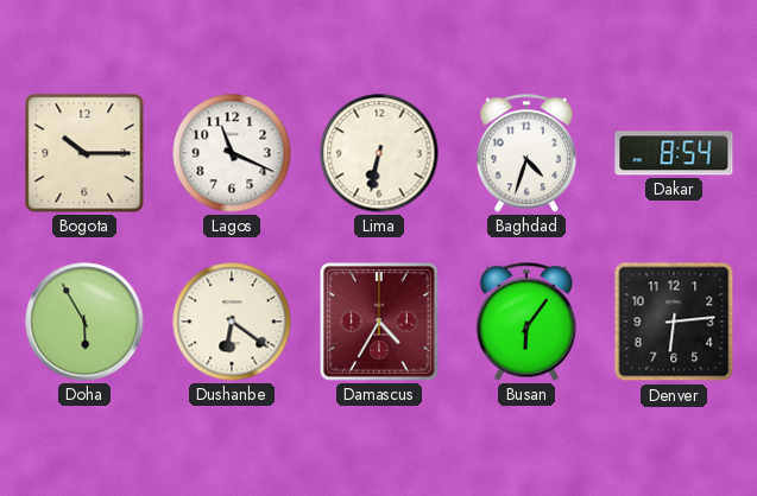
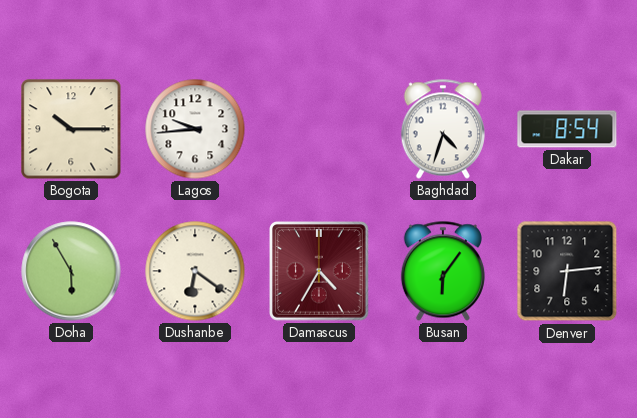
Lagos: 11:19 -> 9:44
Lima: 6:32 -> none
